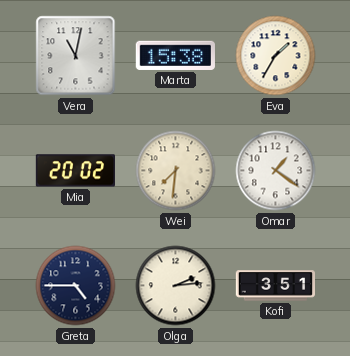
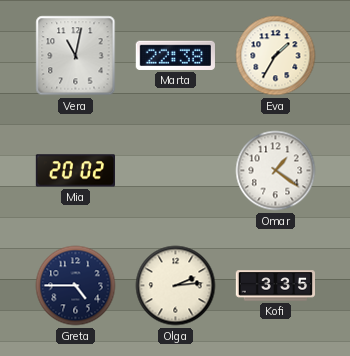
Marta: 15:38 -> 22:38
Wei: 7:31 -> none
Kofi: 3:51 -> 3:35
